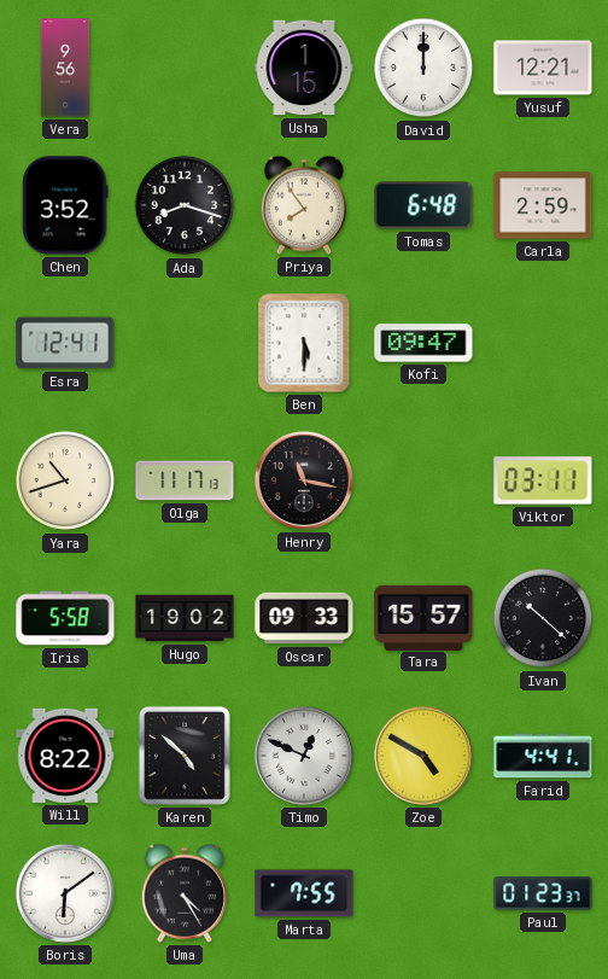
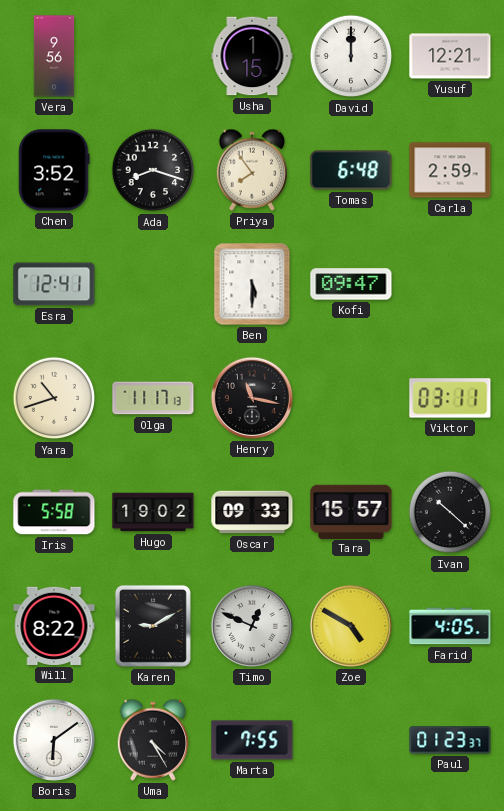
Karen: 4:52 -> 9:10
Farid: 4:41 -> 4:05
